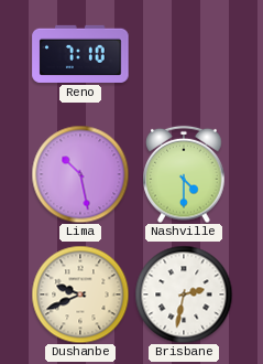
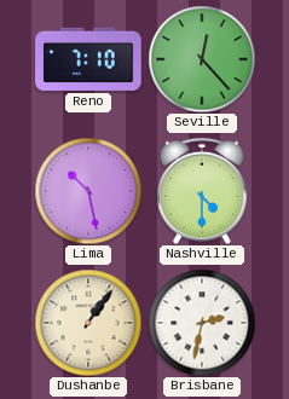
Seville: none -> 12:23
Dushanbe: 9:41 -> 1:06
